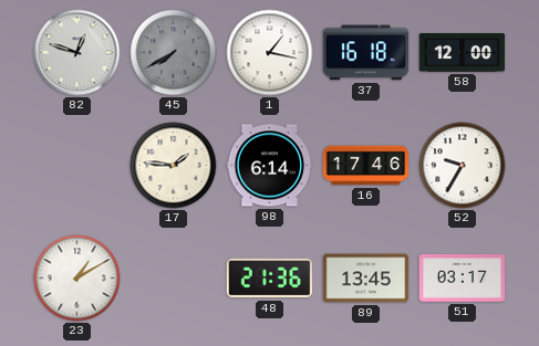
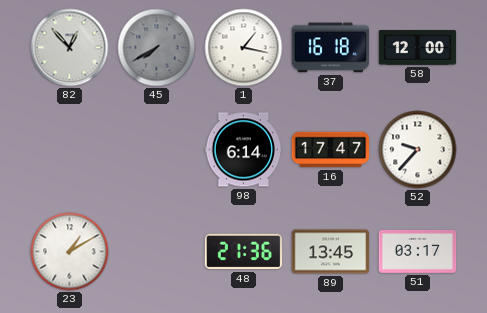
82: 12:48 -> 12:53
17: 1:46 -> none
16: 17:46 -> 17:47
52: 9:35 -> 9:37
